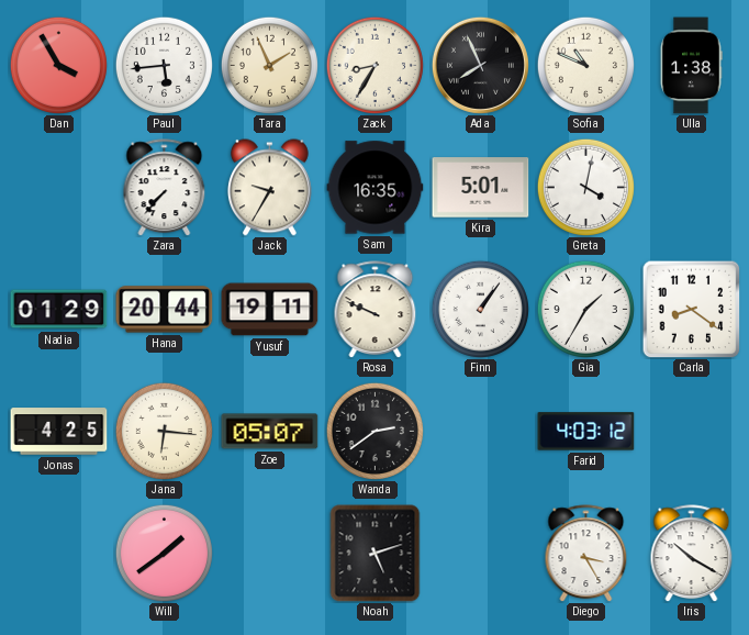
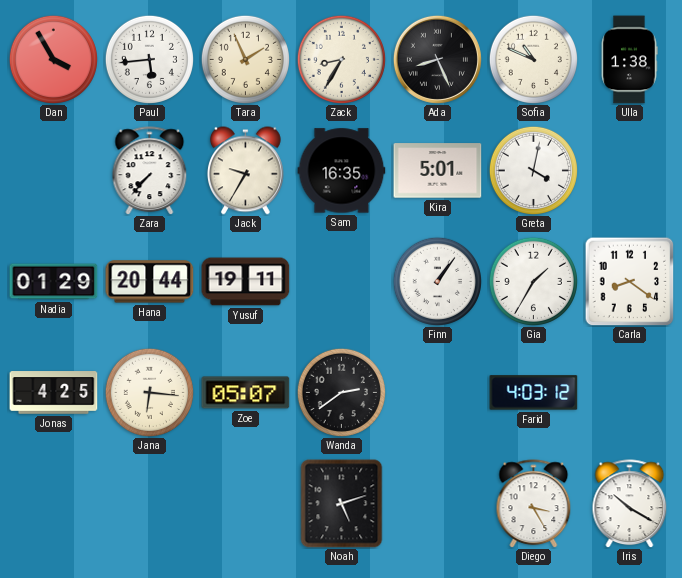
Ada: 7:56 -> 8:26
Rosa: 9:49 -> none
Will: 1:39 -> none
